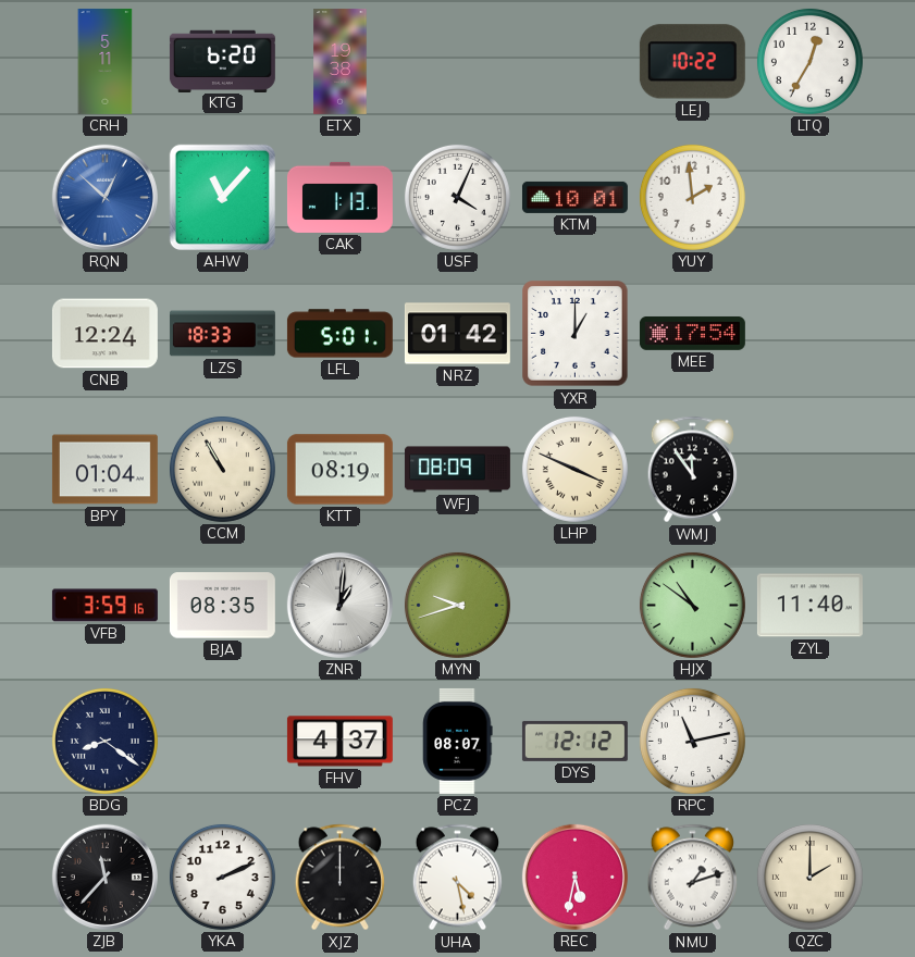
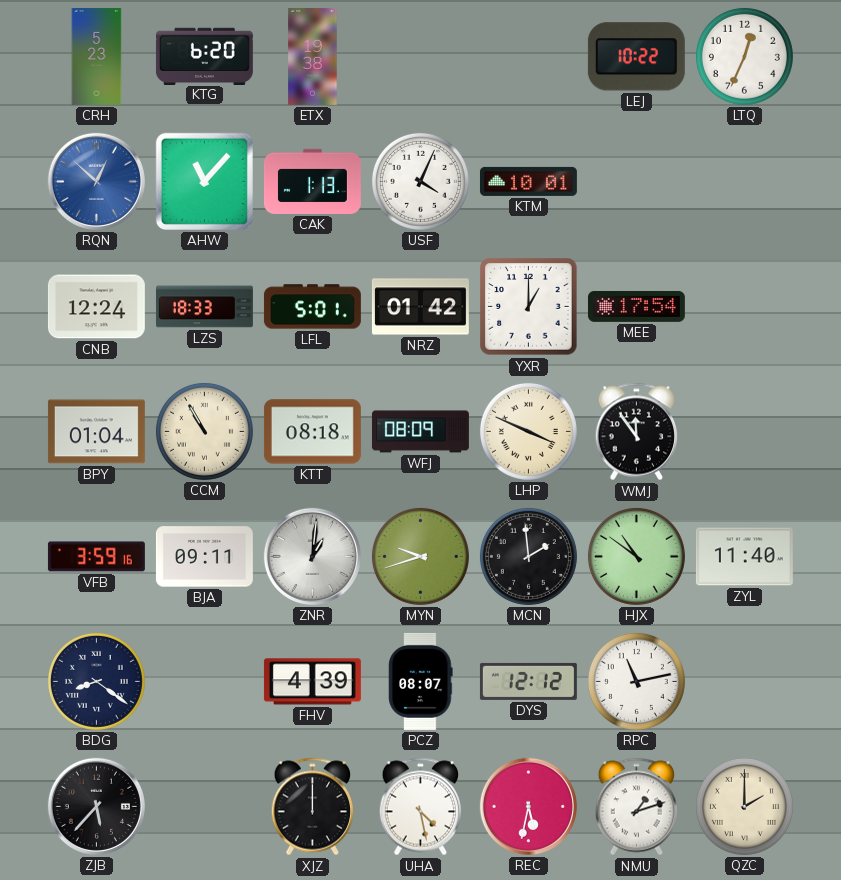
CRH: 5:11 -> 5:23
LTQ: 12:35 -> 12:34
YUY: 1:59 -> none
KTT: 08:19 -> 08:18
BJA: 08:35 -> 09:11
MCN: none -> 1:59
FHV: 4:37 -> 4:39
ZJB: 11:37 -> 5:37
YKA: 2:11 -> none
